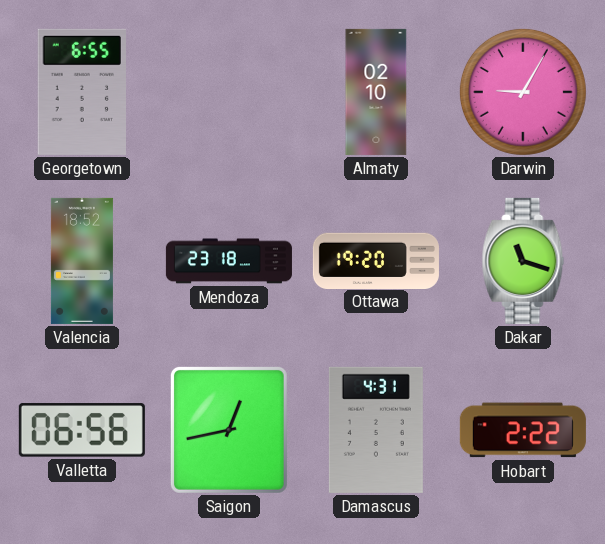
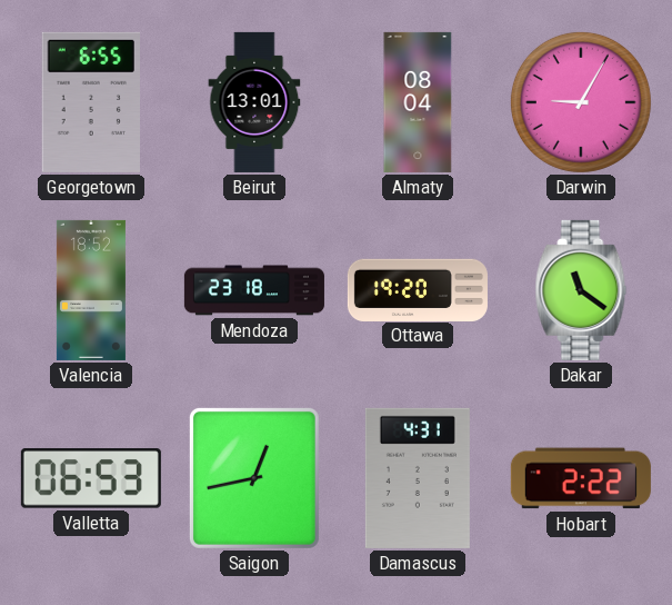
Beirut: none -> 13:01
Almaty: 02:10 -> 08:04
Dakar: 11:18 -> 11:21
Valletta: 06:56 -> 06:53
